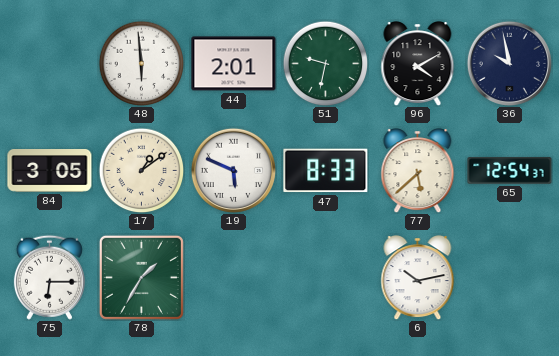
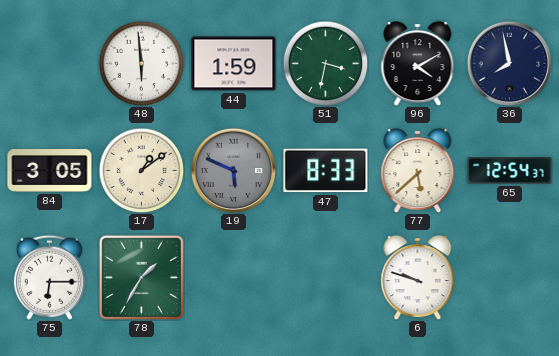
44: 2:01 -> 1:59
51: 9:32 -> 3:32
36: 9:58 -> 7:58
19 dial: white -> grey
6: 10:13 -> 9:48
